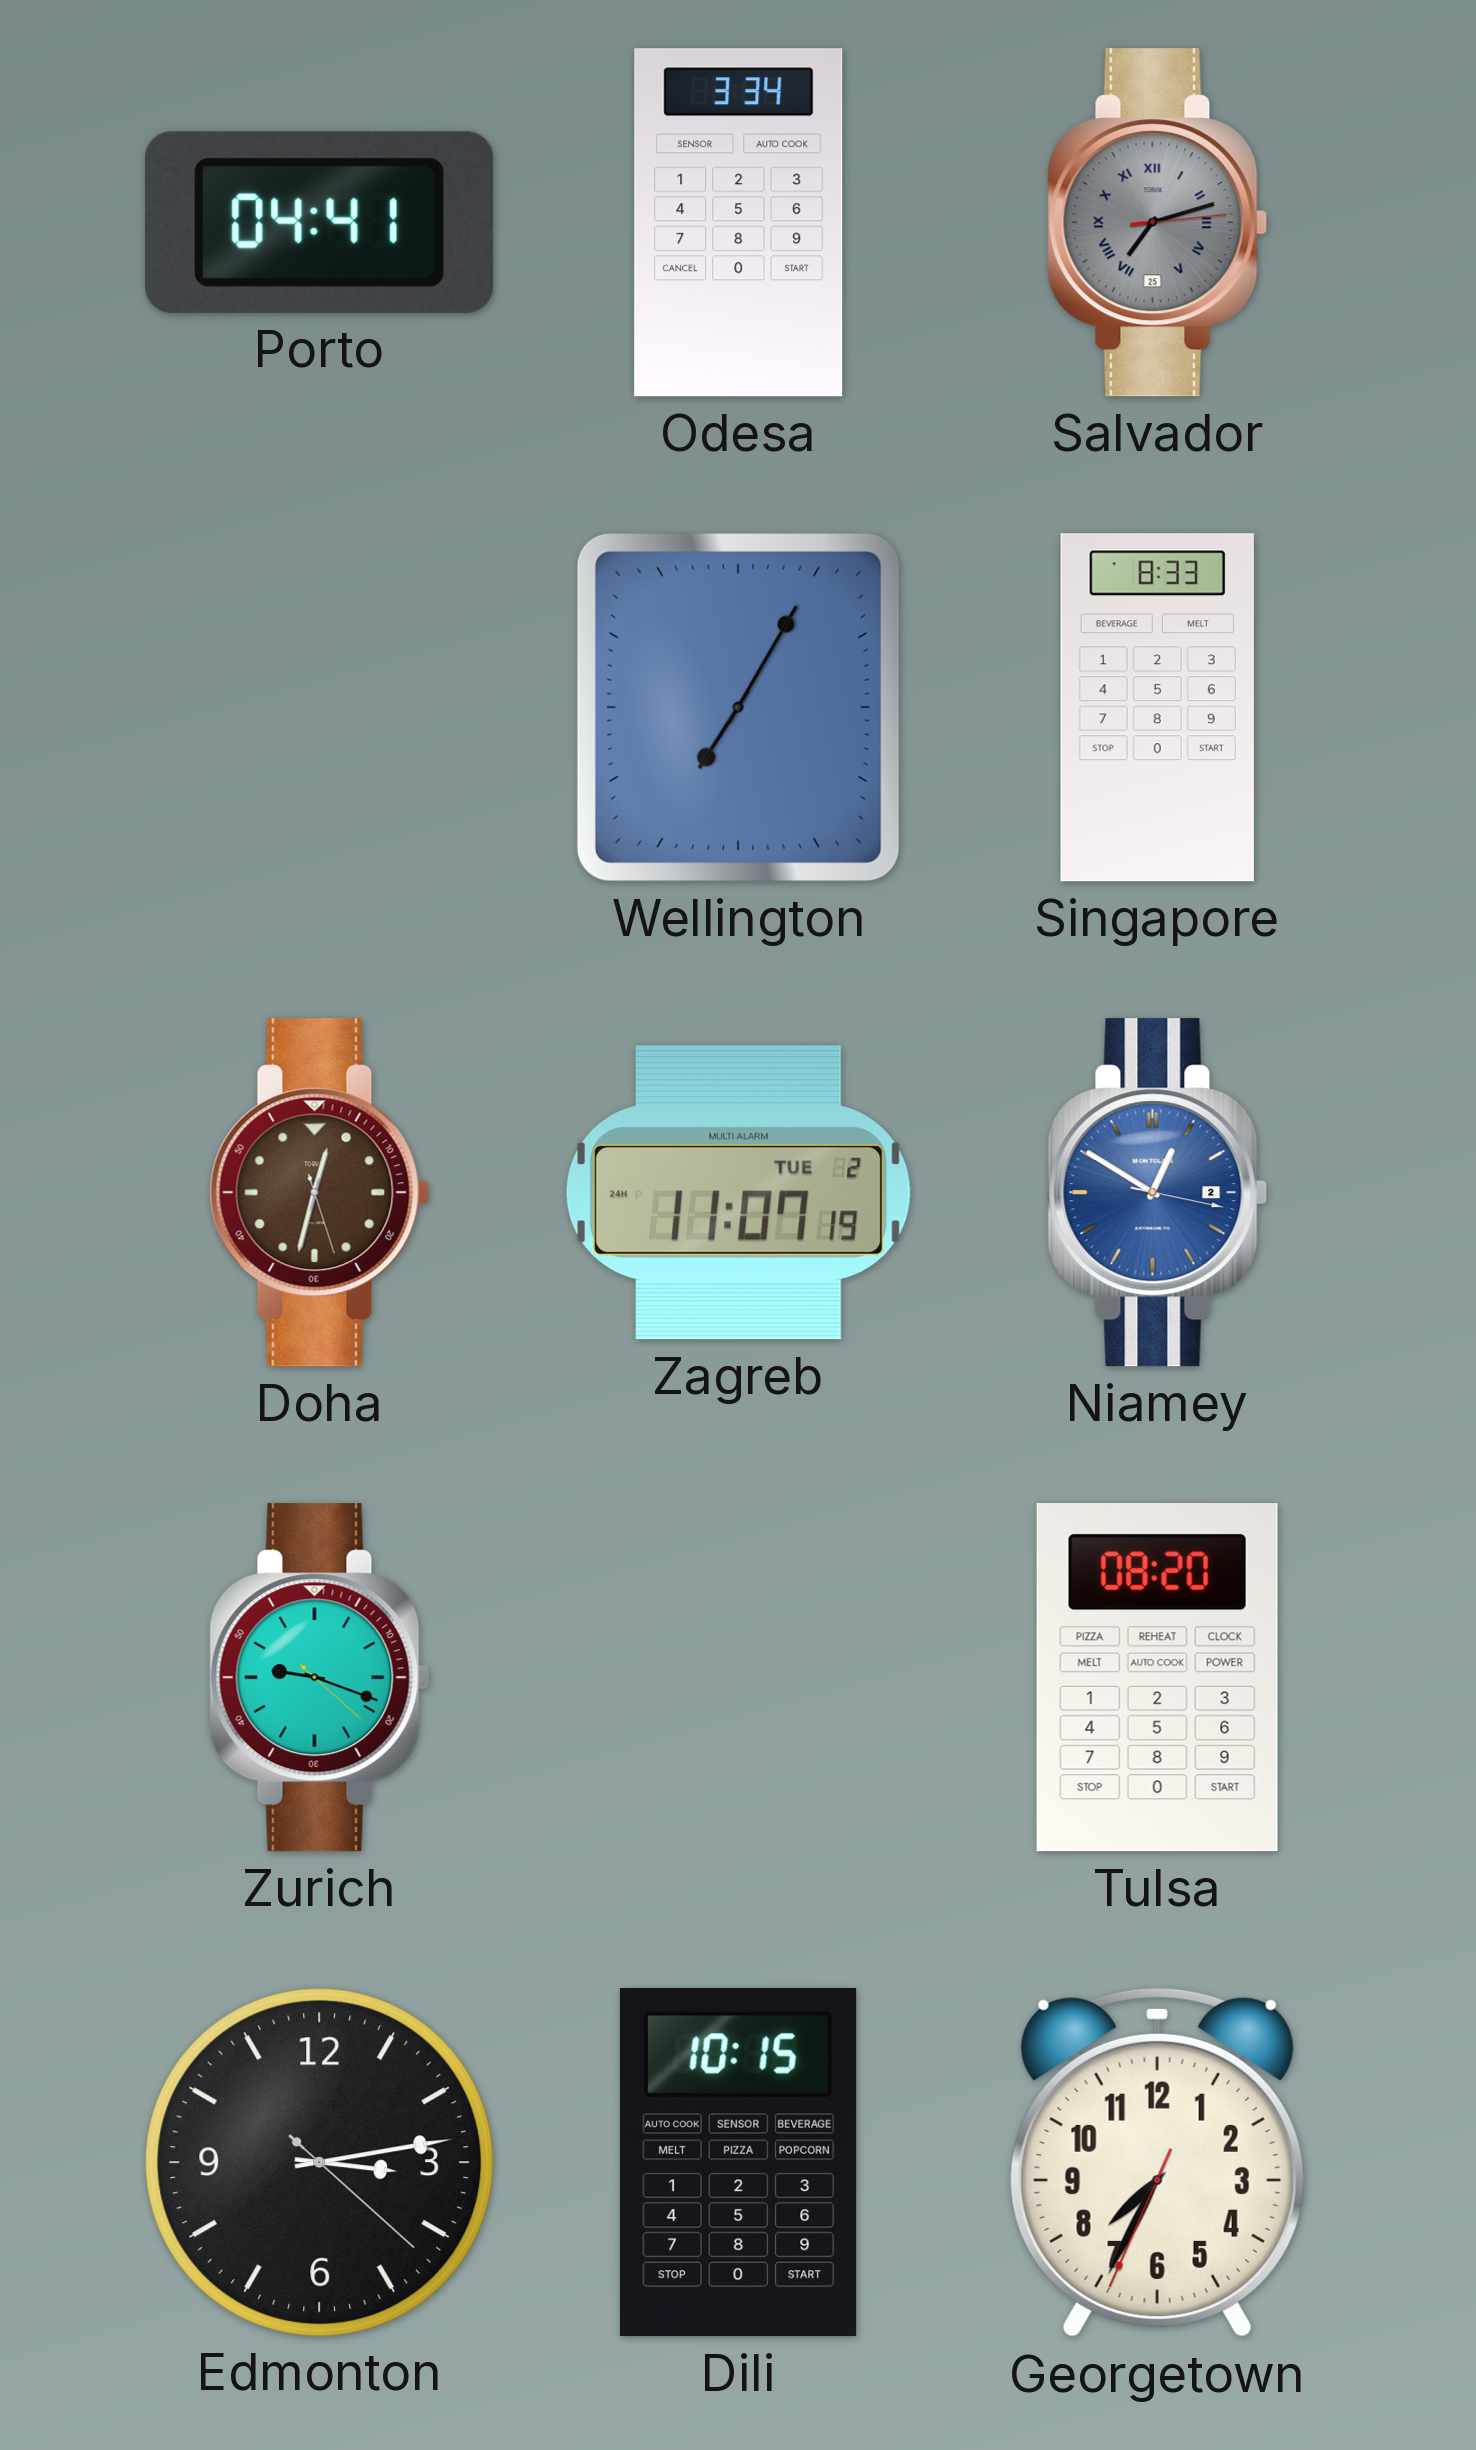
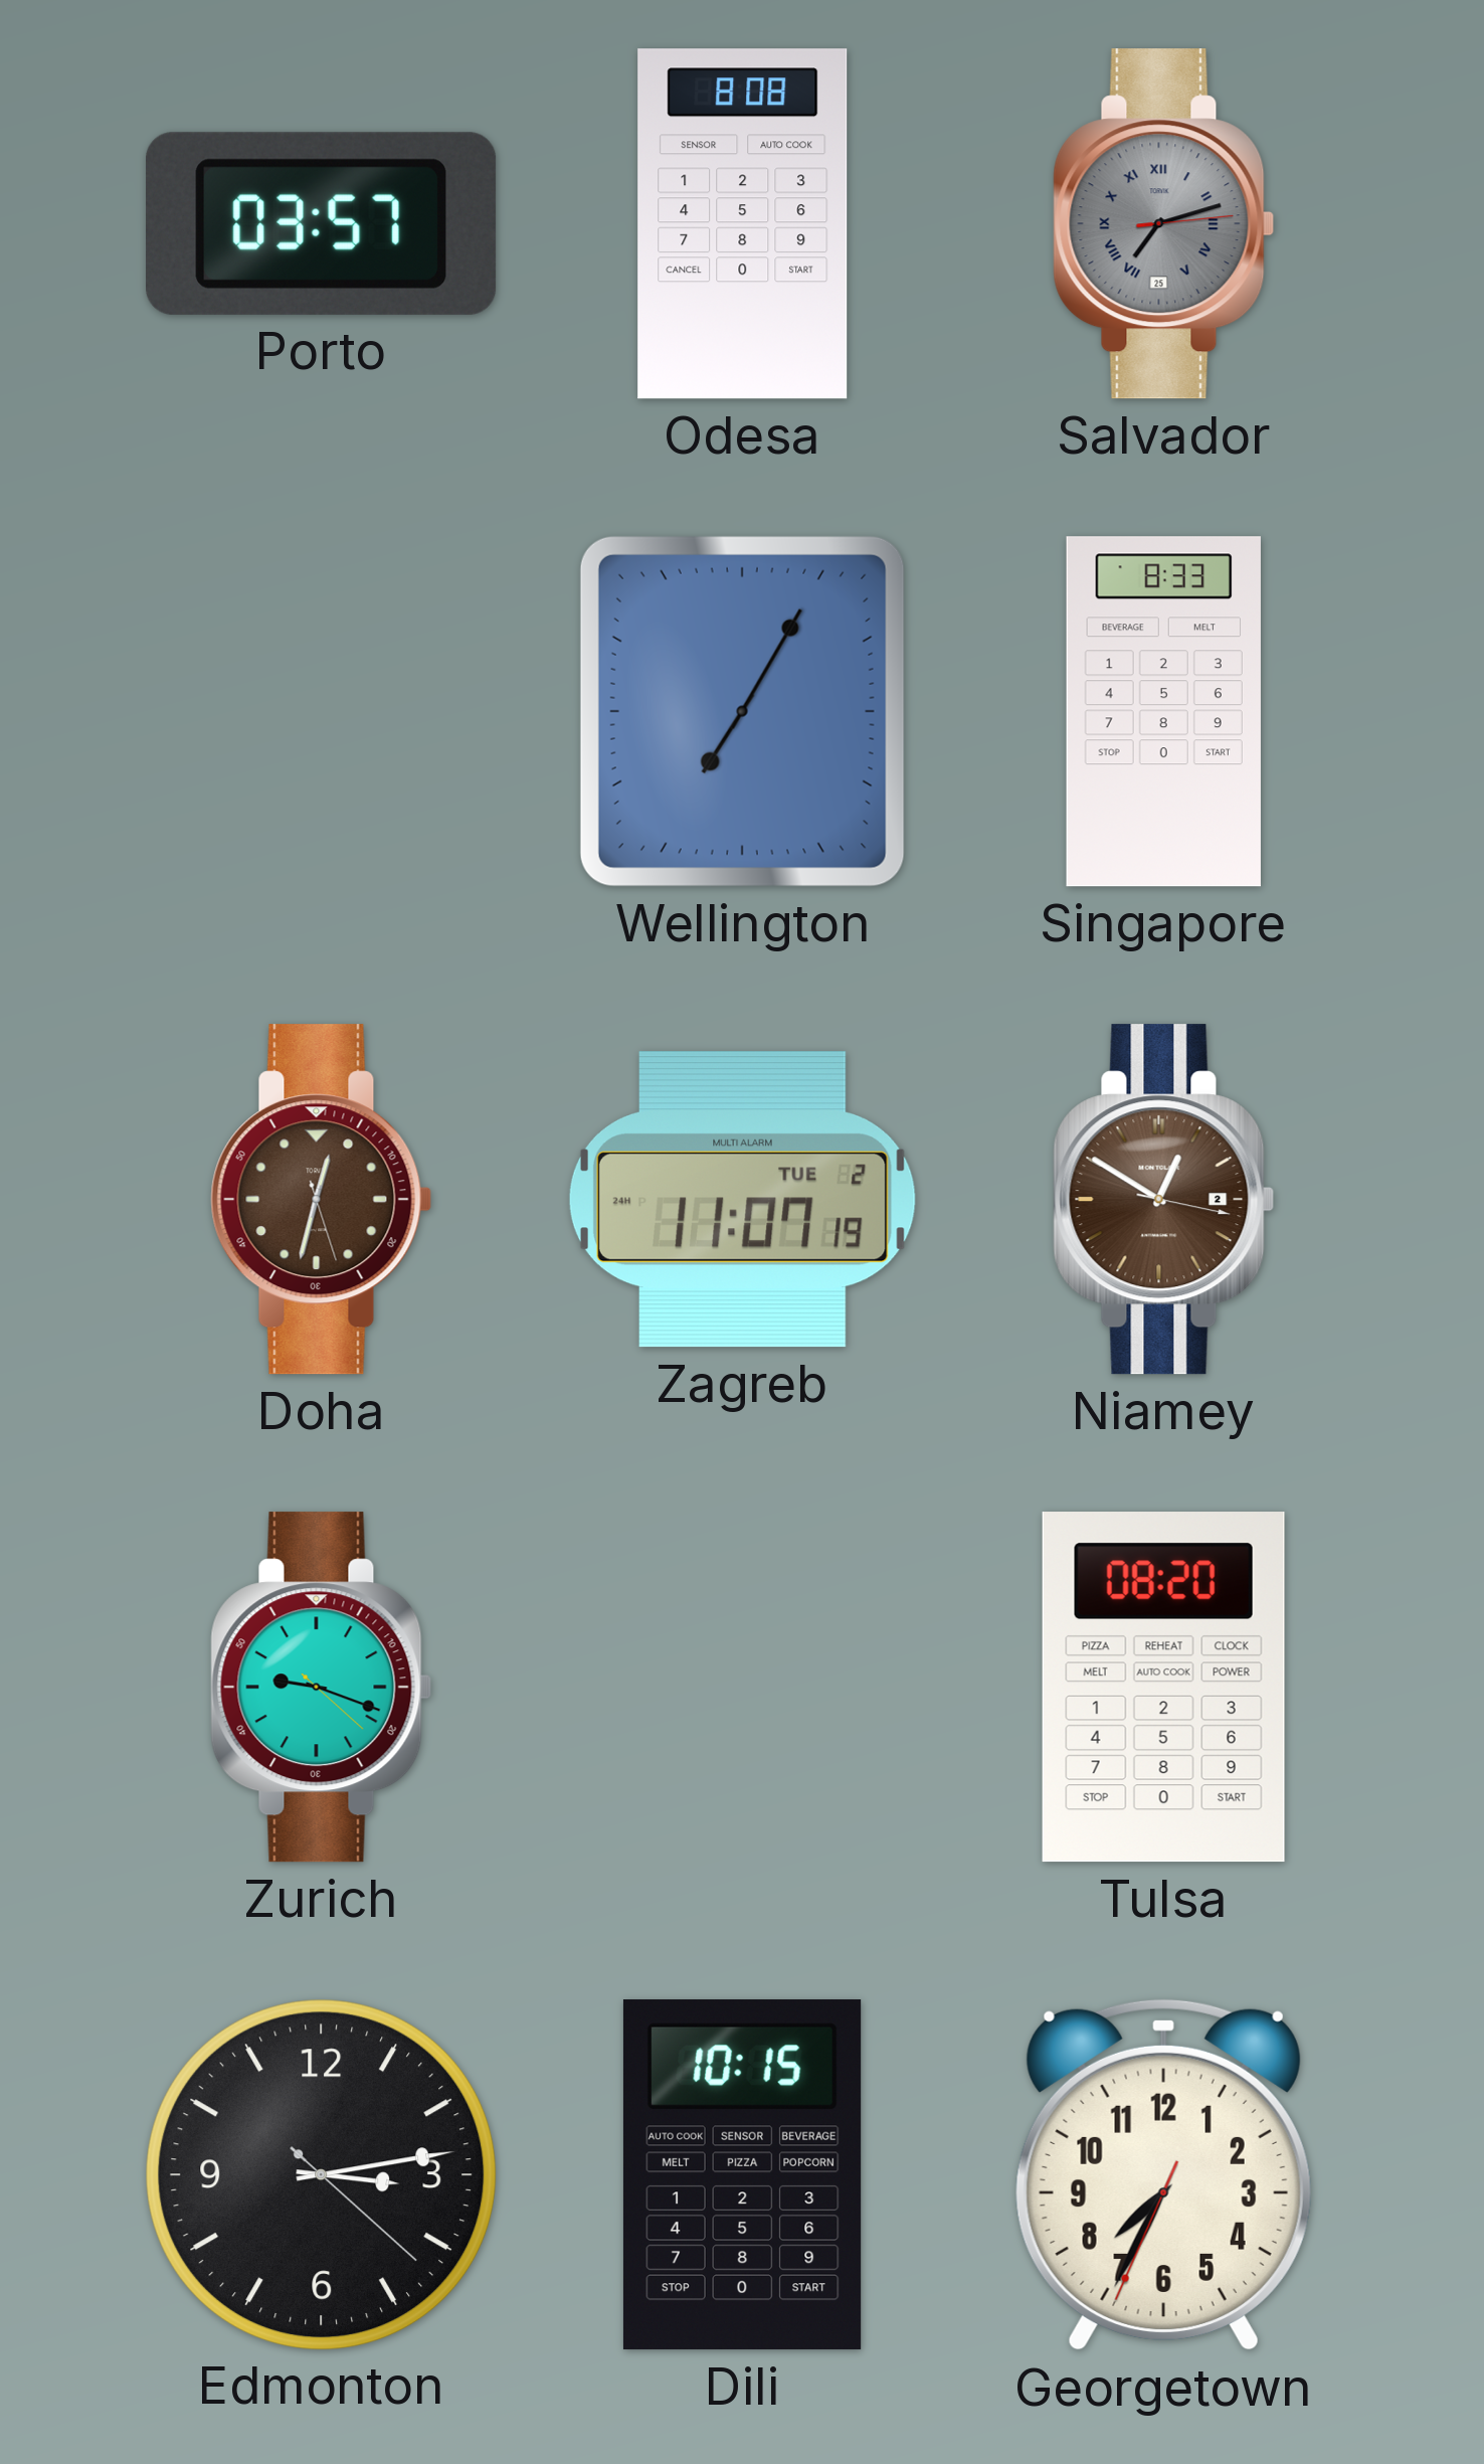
Porto: 04:41 -> 03:57
Odesa: 3:34 -> 8:08
Niamey dial: blue -> brown
